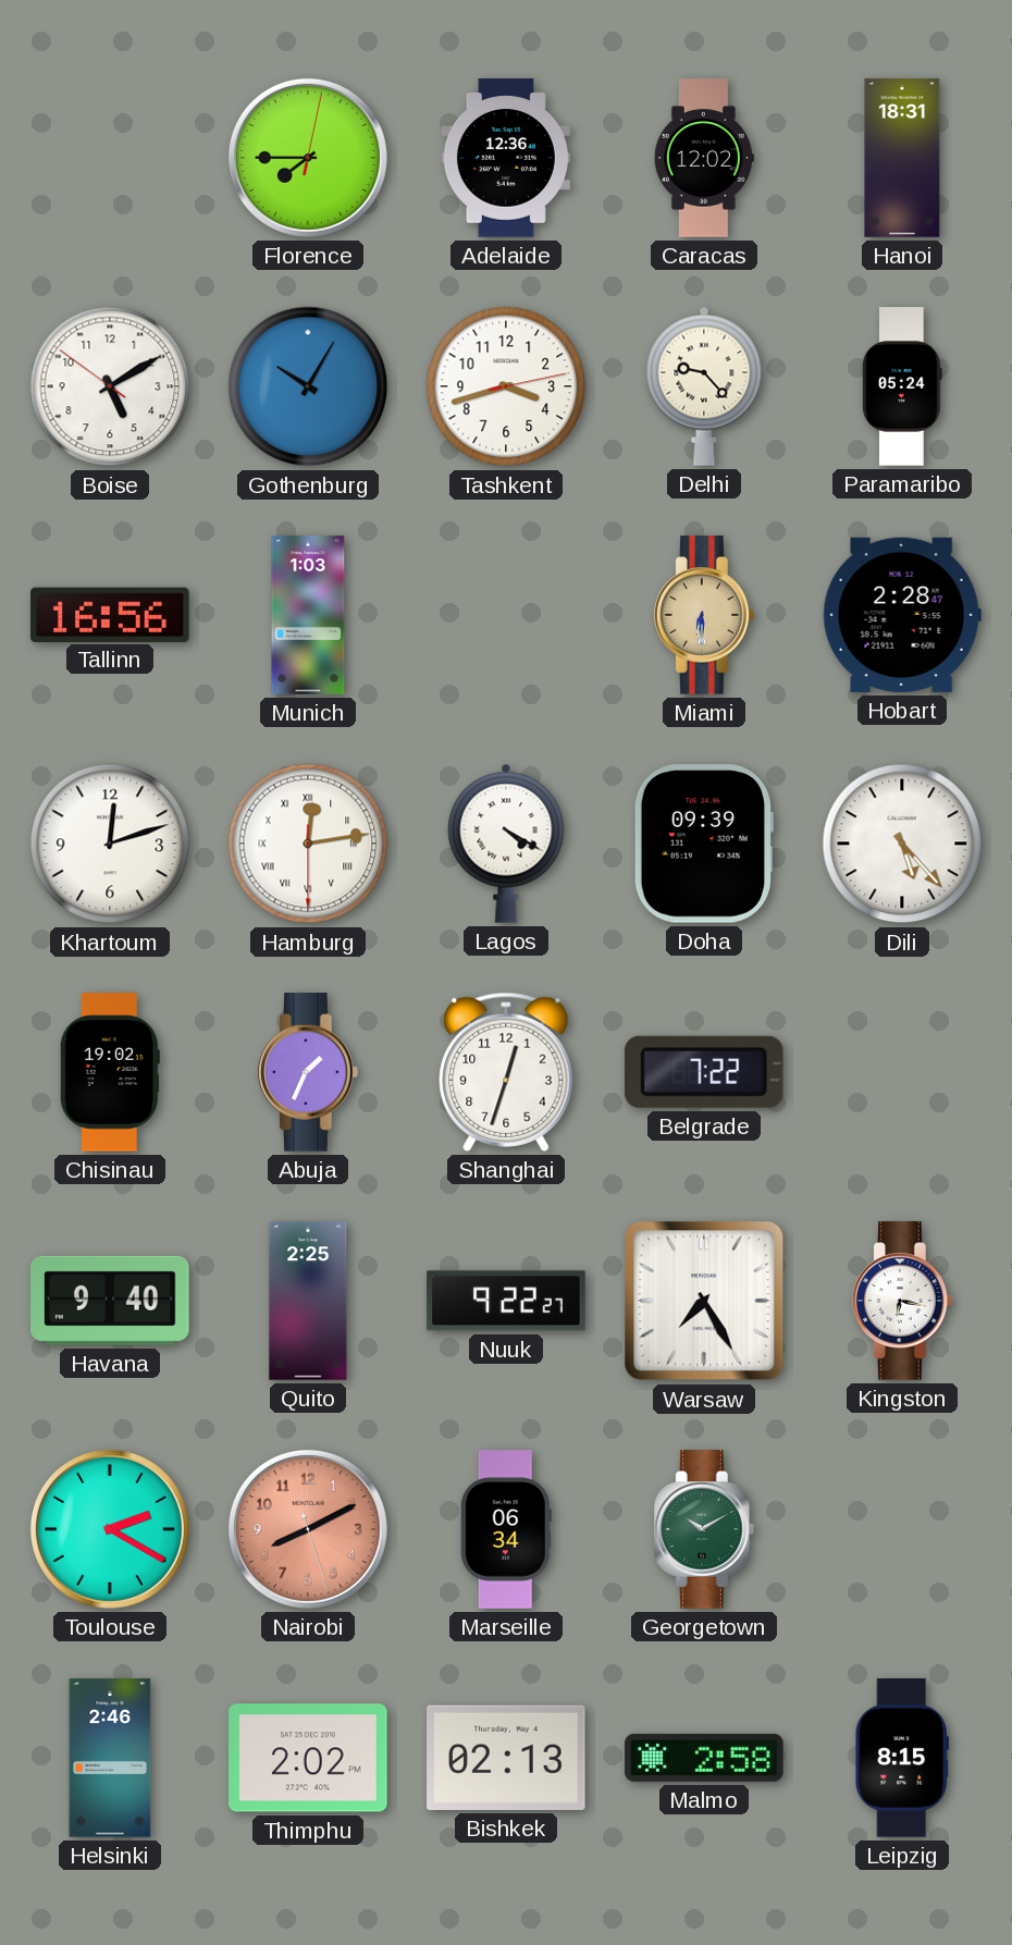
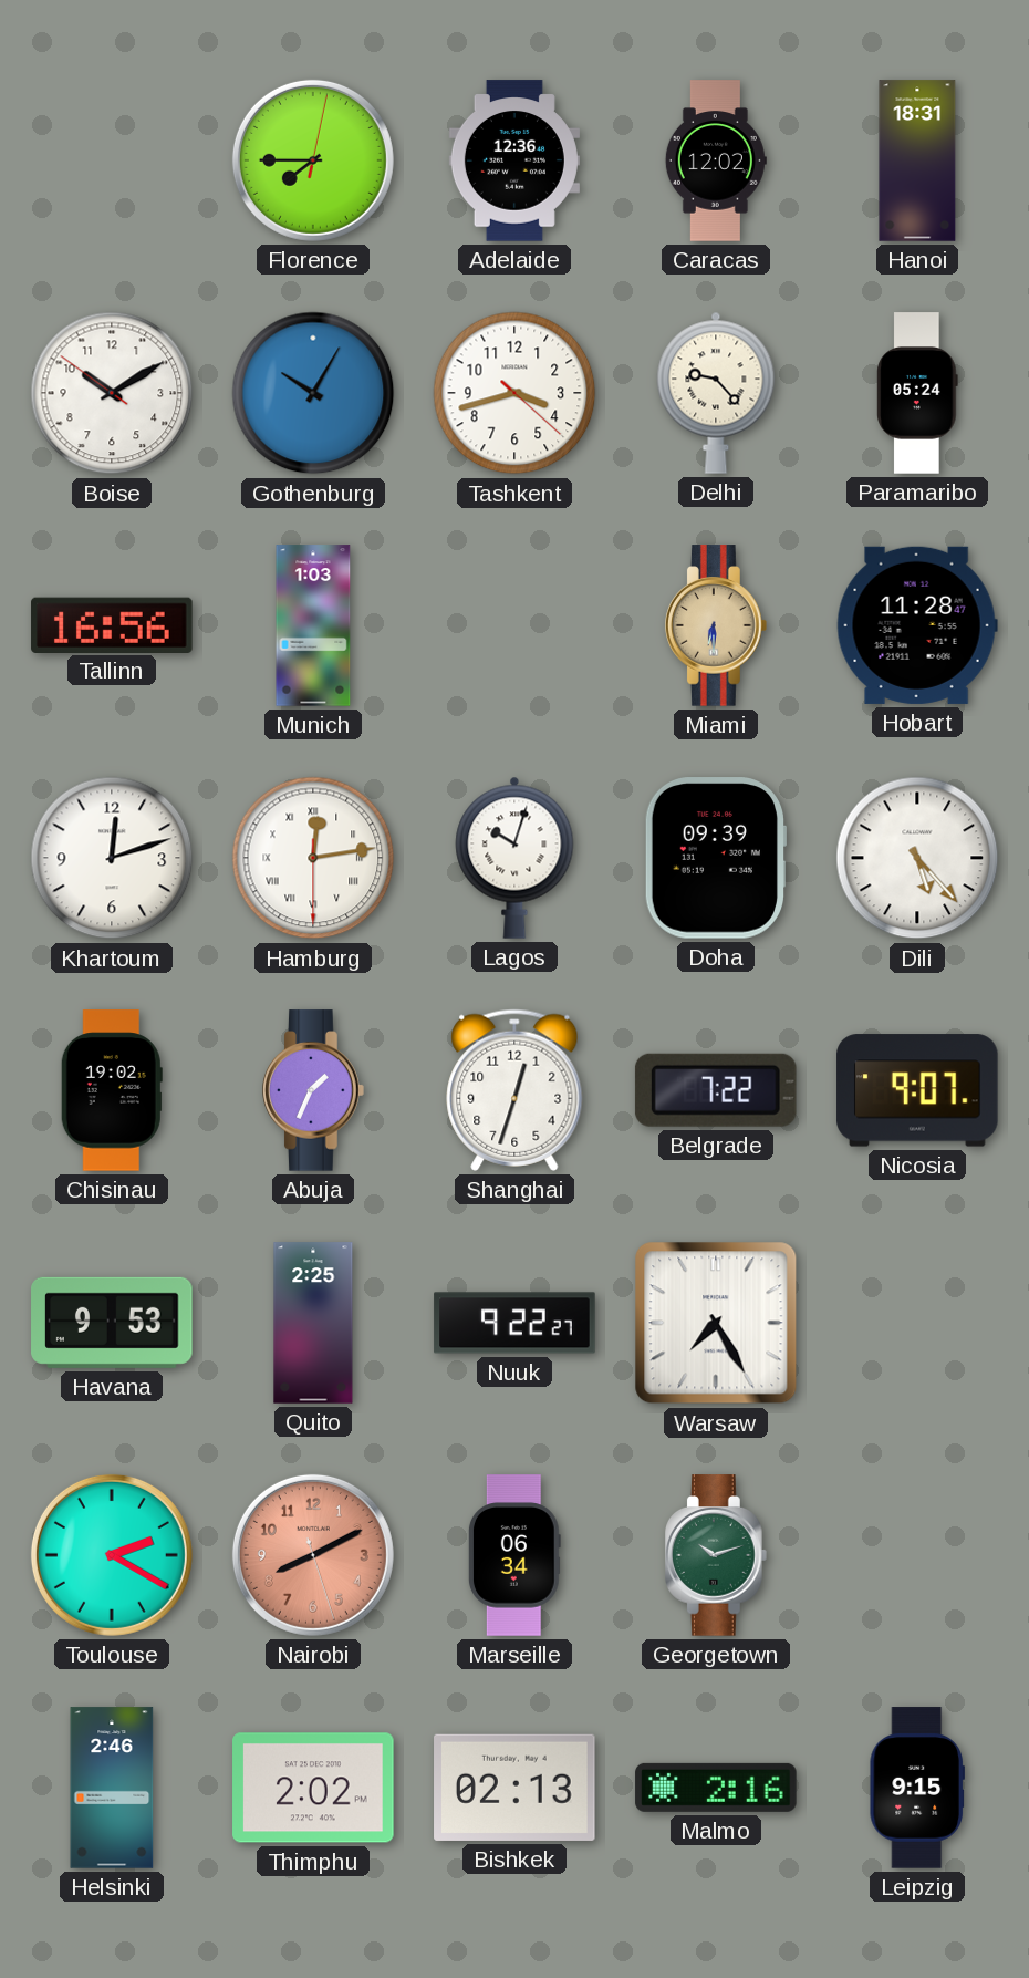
Boise: 5:09 -> 10:09
Tashkent: 3:42:13 -> 3:42:22
Hobart: 2:28 -> 11:28
Lagos: 4:20 -> 10:03
Nicosia: none -> 9:07
Havana: 9:40 -> 9:53
Kingston: 6:17 -> none
Georgetown: 10:10 -> 10:12
Malmo: 2:58 -> 2:16
Leipzig: 8:15 -> 9:15
